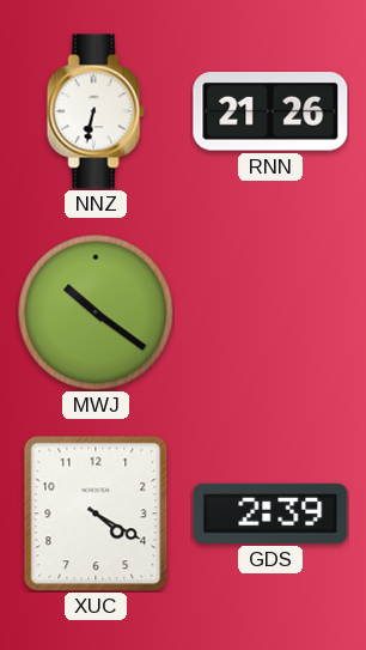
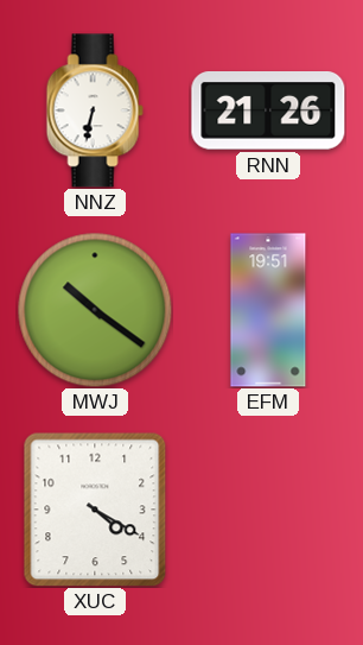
EFM: none -> 19:51
GDS: 2:39 -> none
